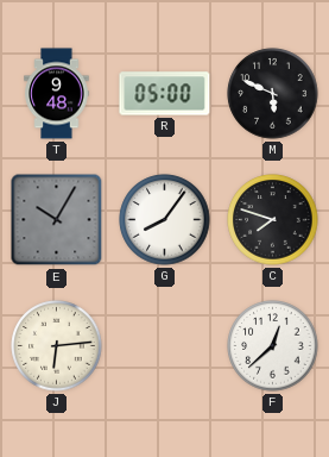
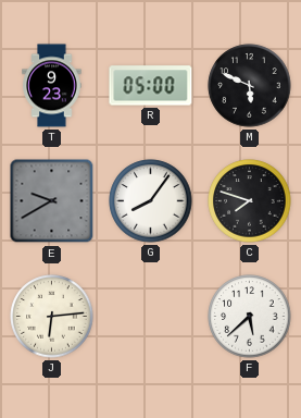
T: 9:48 -> 9:23
E: 10:05 -> 9:40
F: 12:38 -> 5:38
